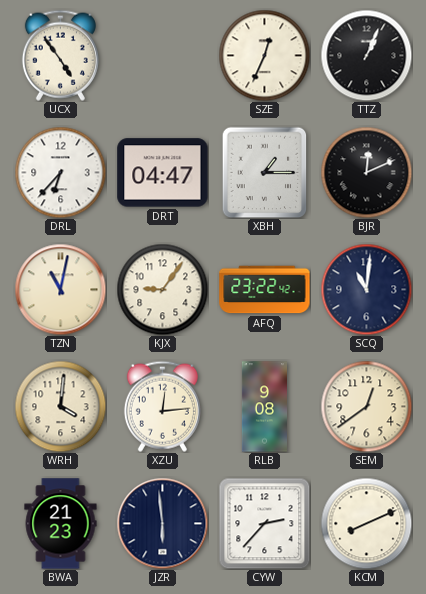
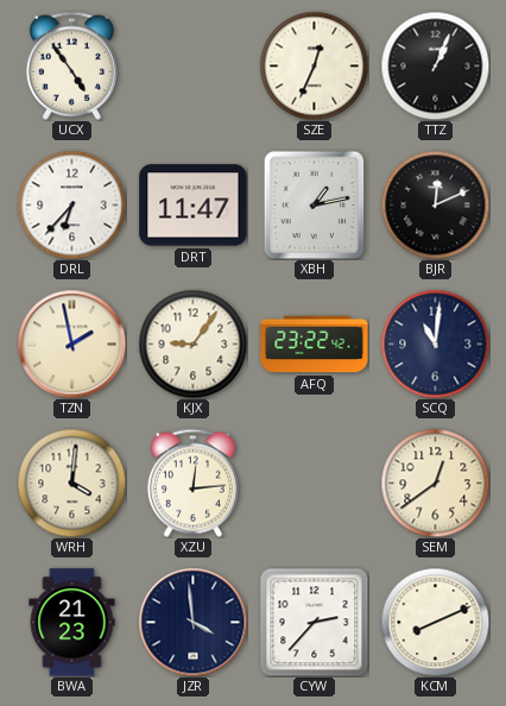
DRT: 04:47 -> 11:47
XBH: 1:15 -> 1:13
TZN: 11:02 -> 1:58
RLB: 9:08 -> none
JZR: 5:59 -> 3:59
